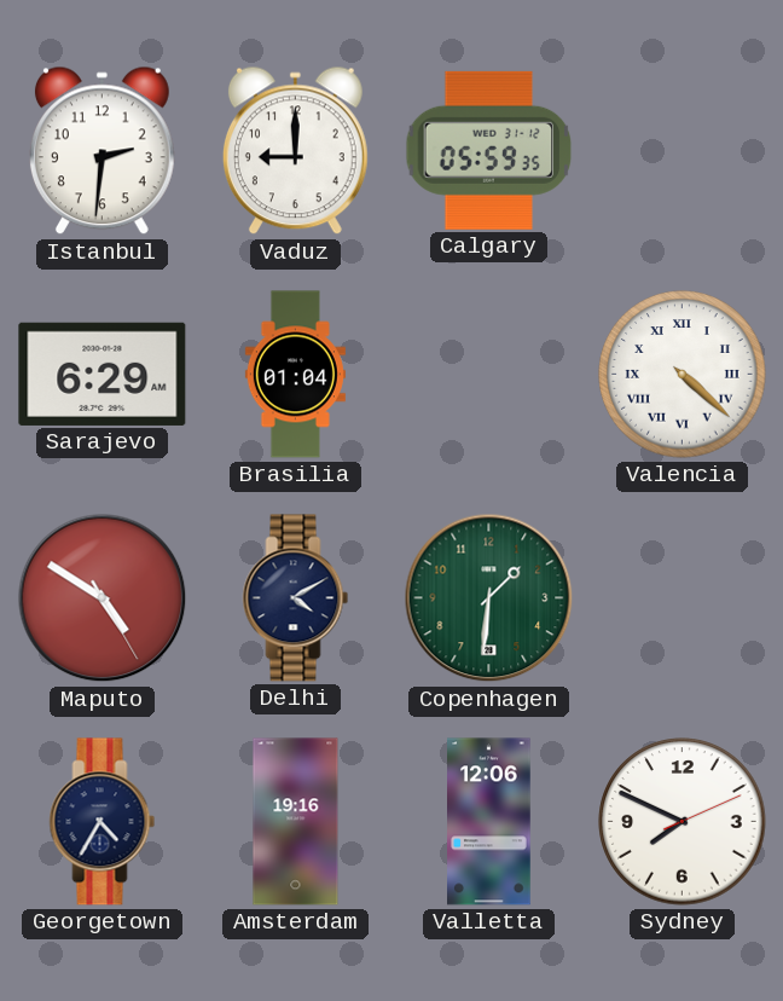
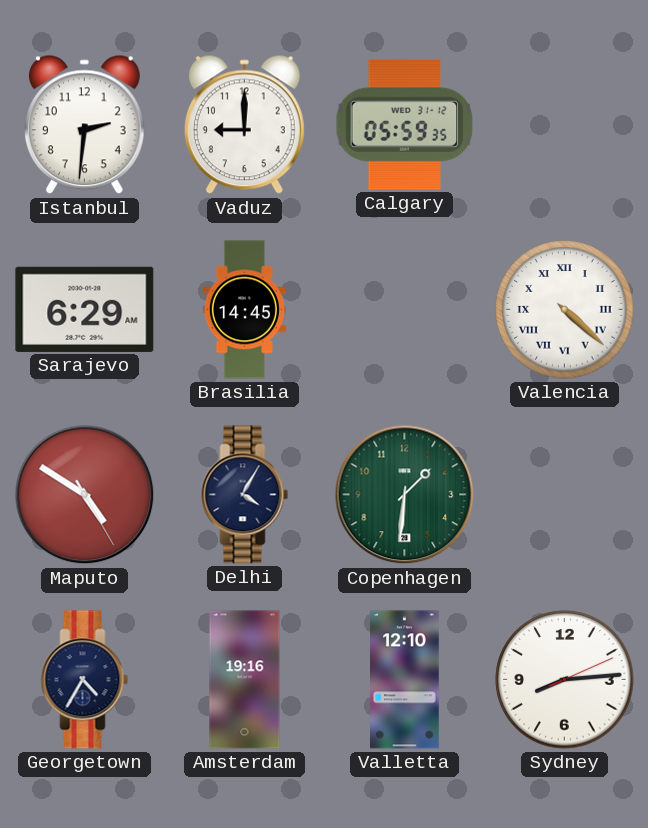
Brasilia: 01:04 -> 14:45
Delhi: 4:10 -> 4:05
Valletta: 12:06 -> 12:10
Sydney: 7:49 -> 8:14
